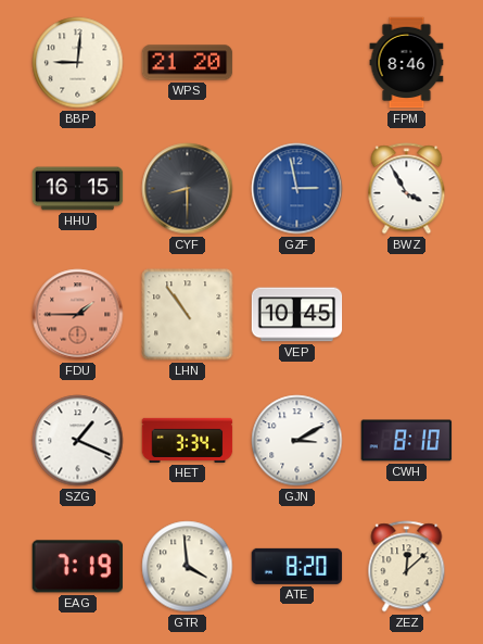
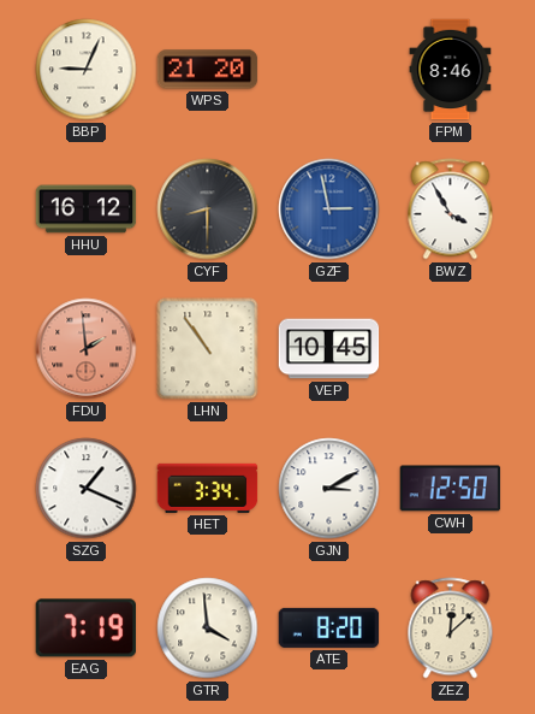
BBP: 9:01 -> 9:04
HHU: 16:15 -> 16:12
FDU: 1:45 -> 1:59
CWH: 8:10 -> 12:50
